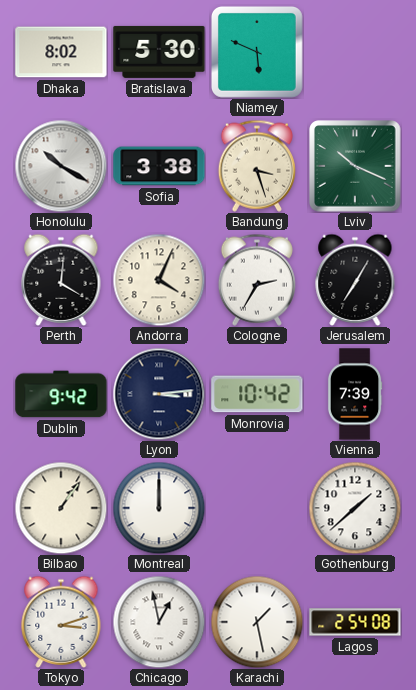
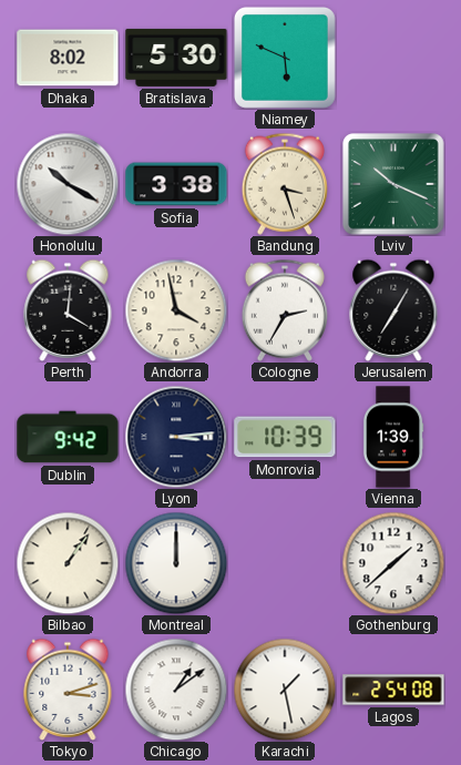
Andorra: 4:04 -> 3:58
Monrovia: 10:42 -> 10:39
Vienna: 7:39 -> 1:39
Chicago: 12:58 -> 1:09
